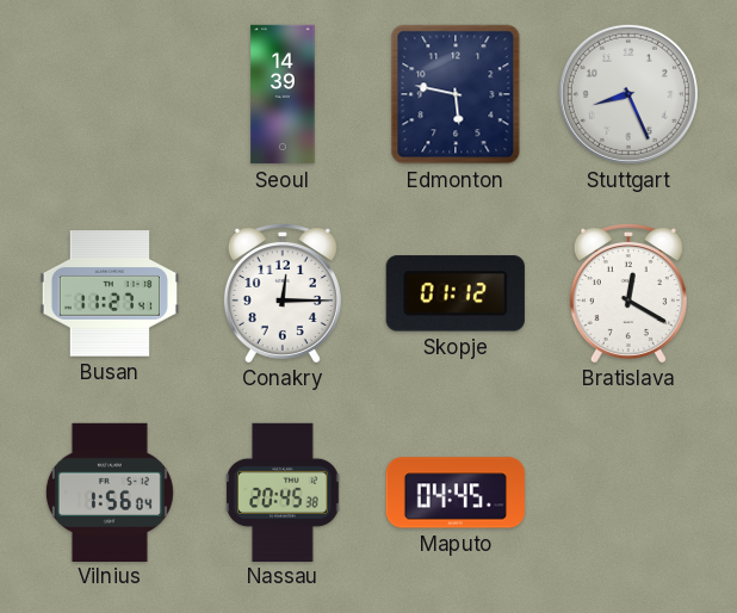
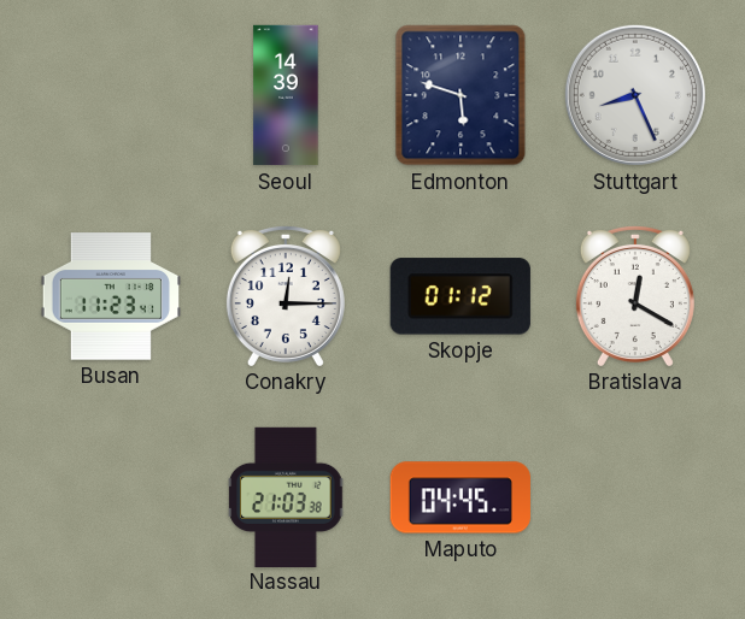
Edmonton: 5:47 -> 5:48
Busan: 11:27 -> 11:23
Vilnius: 1:56 -> none
Nassau: 20:45 -> 21:03
